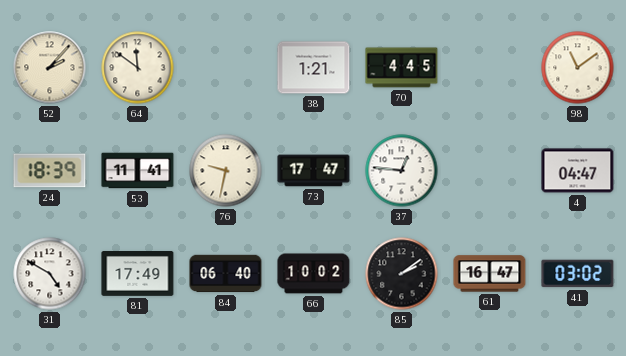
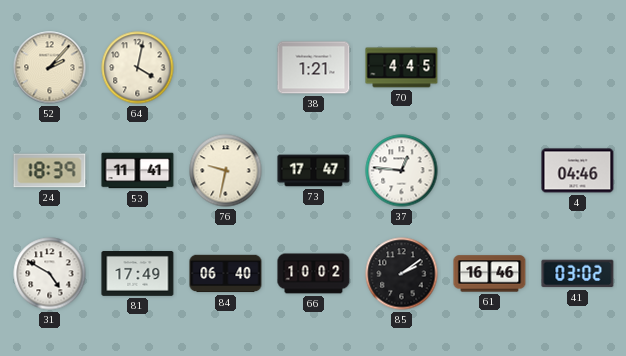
64: 11:51 -> 4:02
98: 11:09 -> none
4: 04:47 -> 04:46
61: 16:47 -> 16:46
